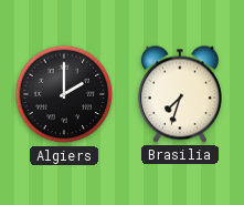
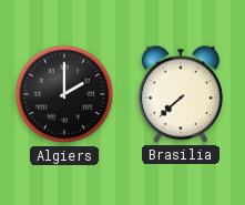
Brasilia: 7:33 -> 7:38
